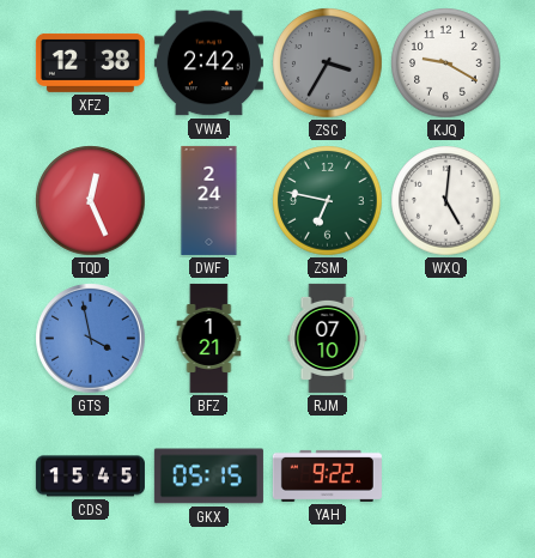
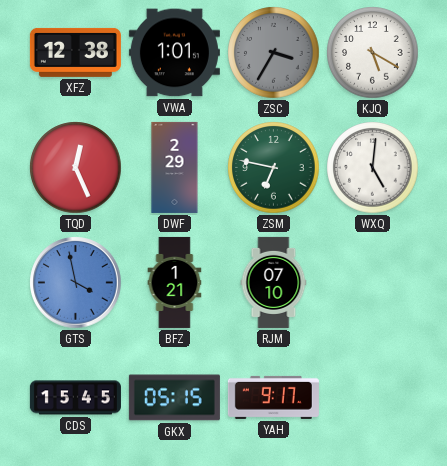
VWA: 2:42 -> 1:01
KJQ: 9:20 -> 5:20
DWF: 2:24 -> 2:29
YAH: 9:22 -> 9:17
